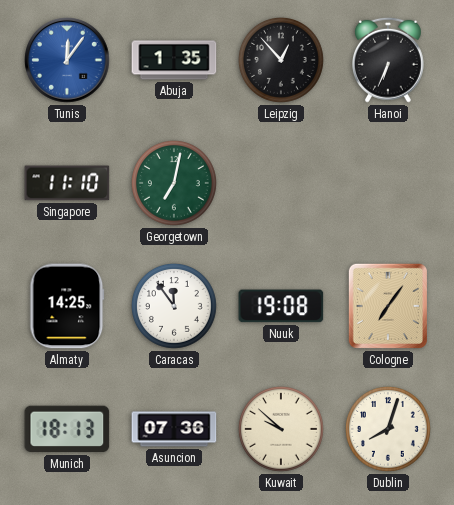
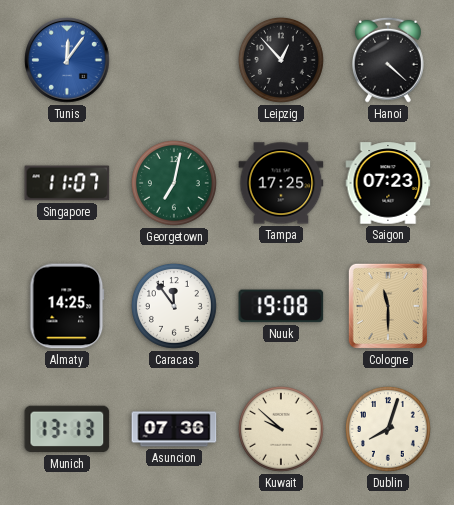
Abuja: 1:35 -> none
Hanoi: 6:34 -> 4:22
Singapore: 11:10 -> 11:07
Tampa: none -> 17:25
Saigon: none -> 07:23
Cologne: 7:06 -> 11:30
Munich: 18:13 -> 13:13
